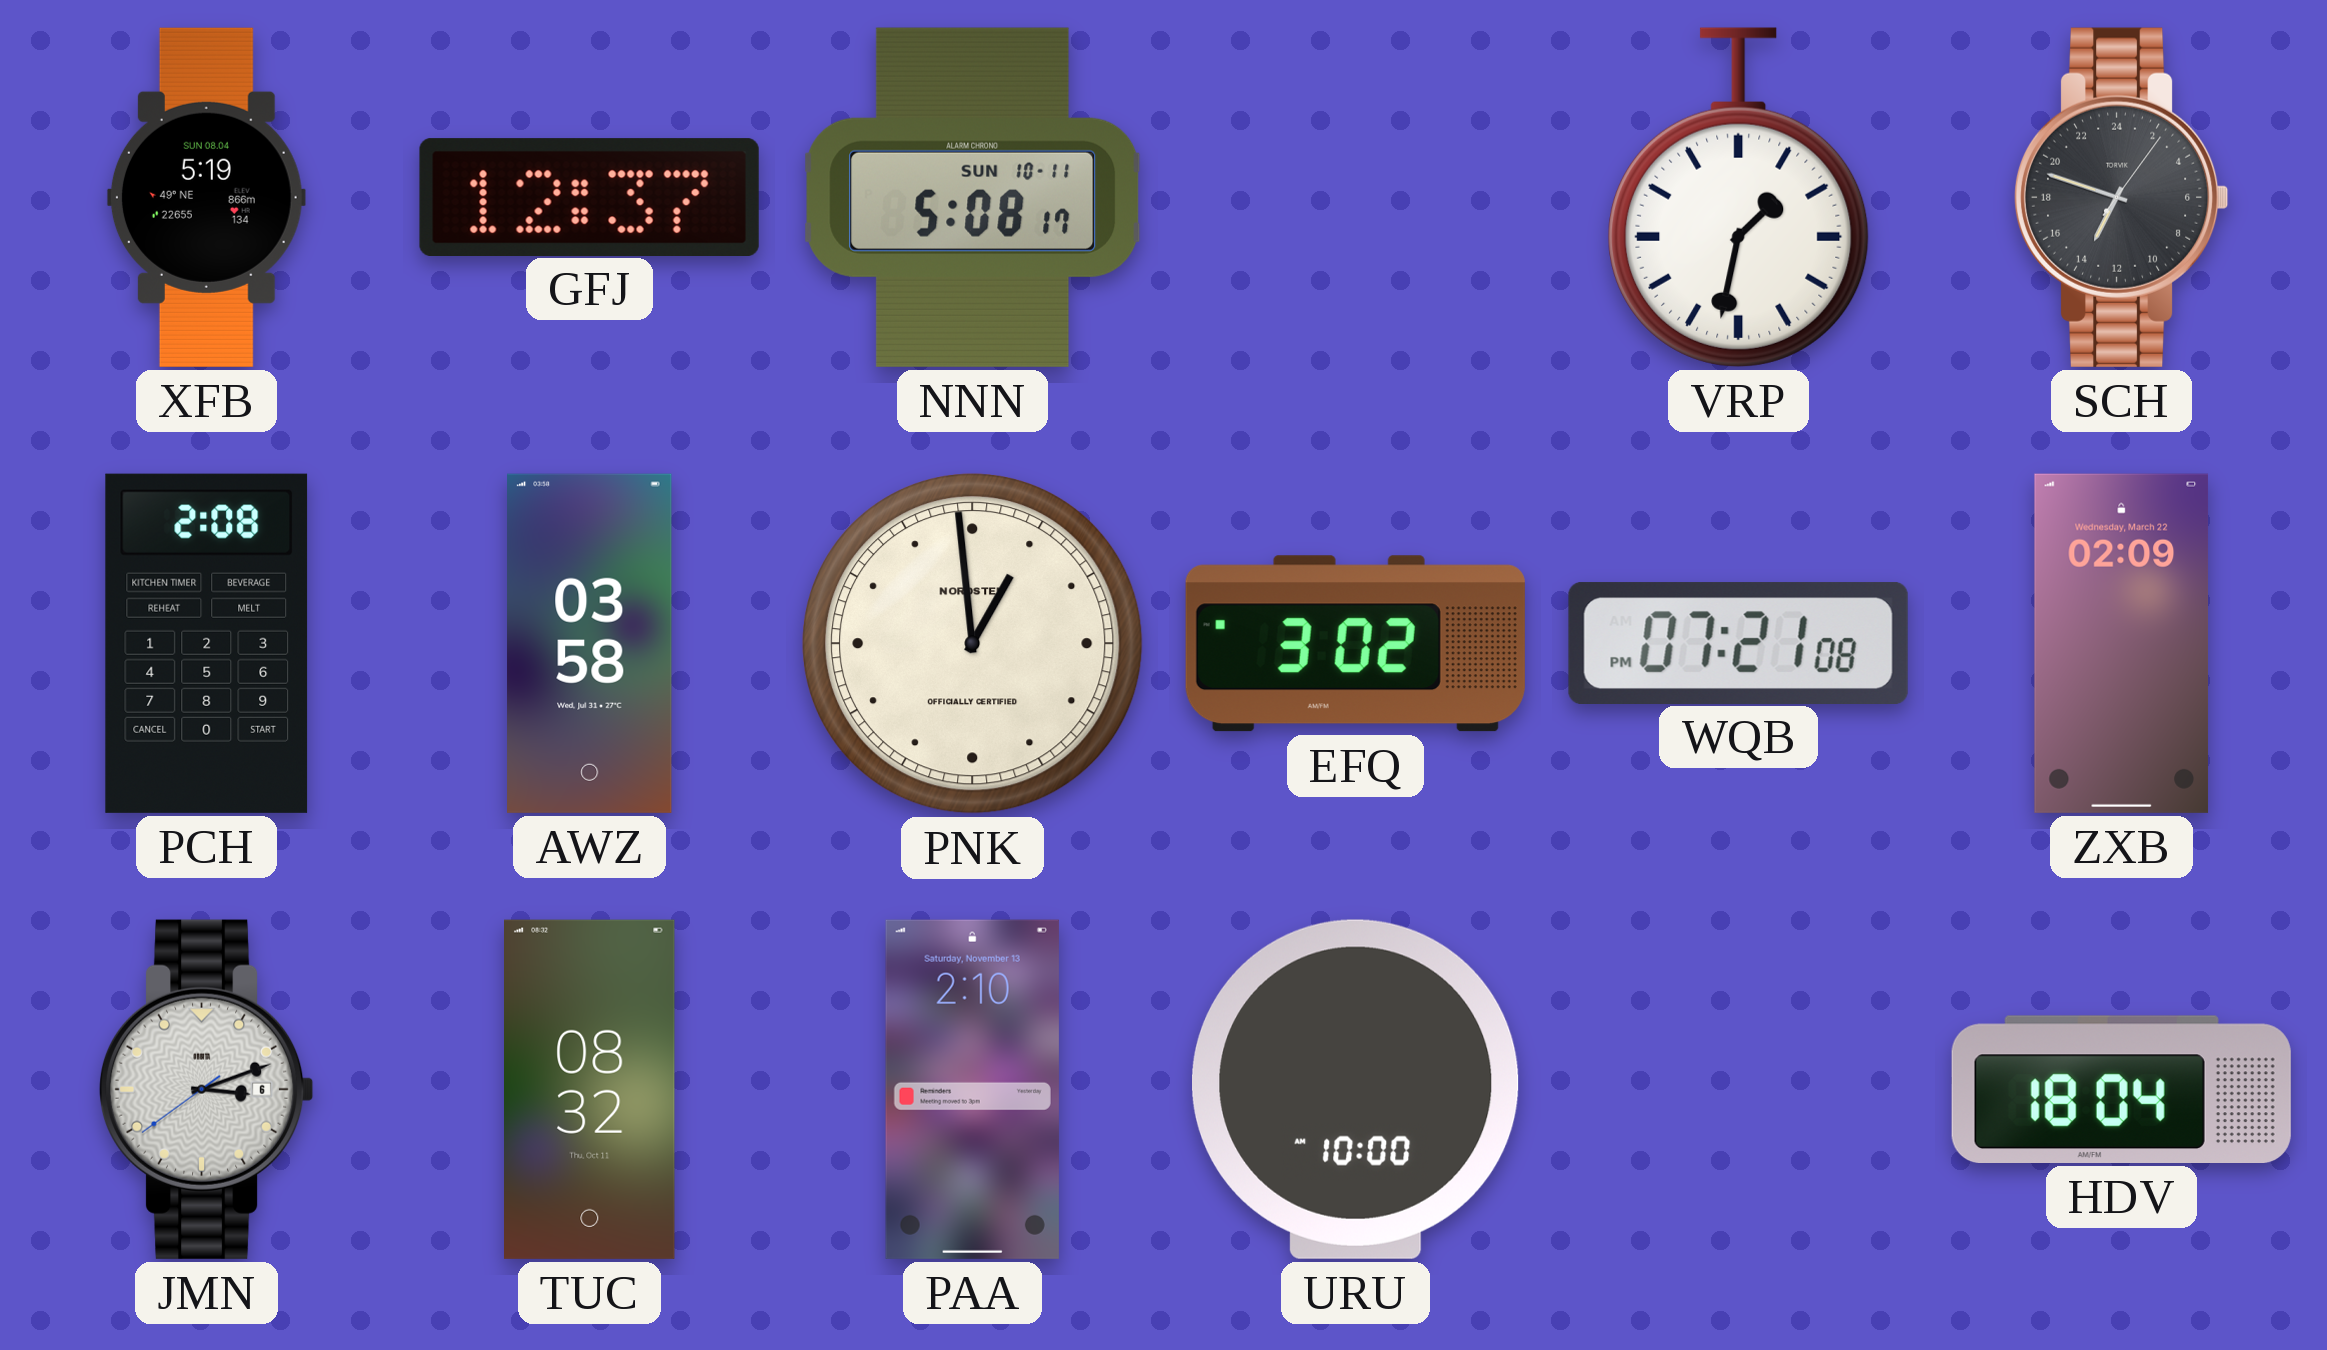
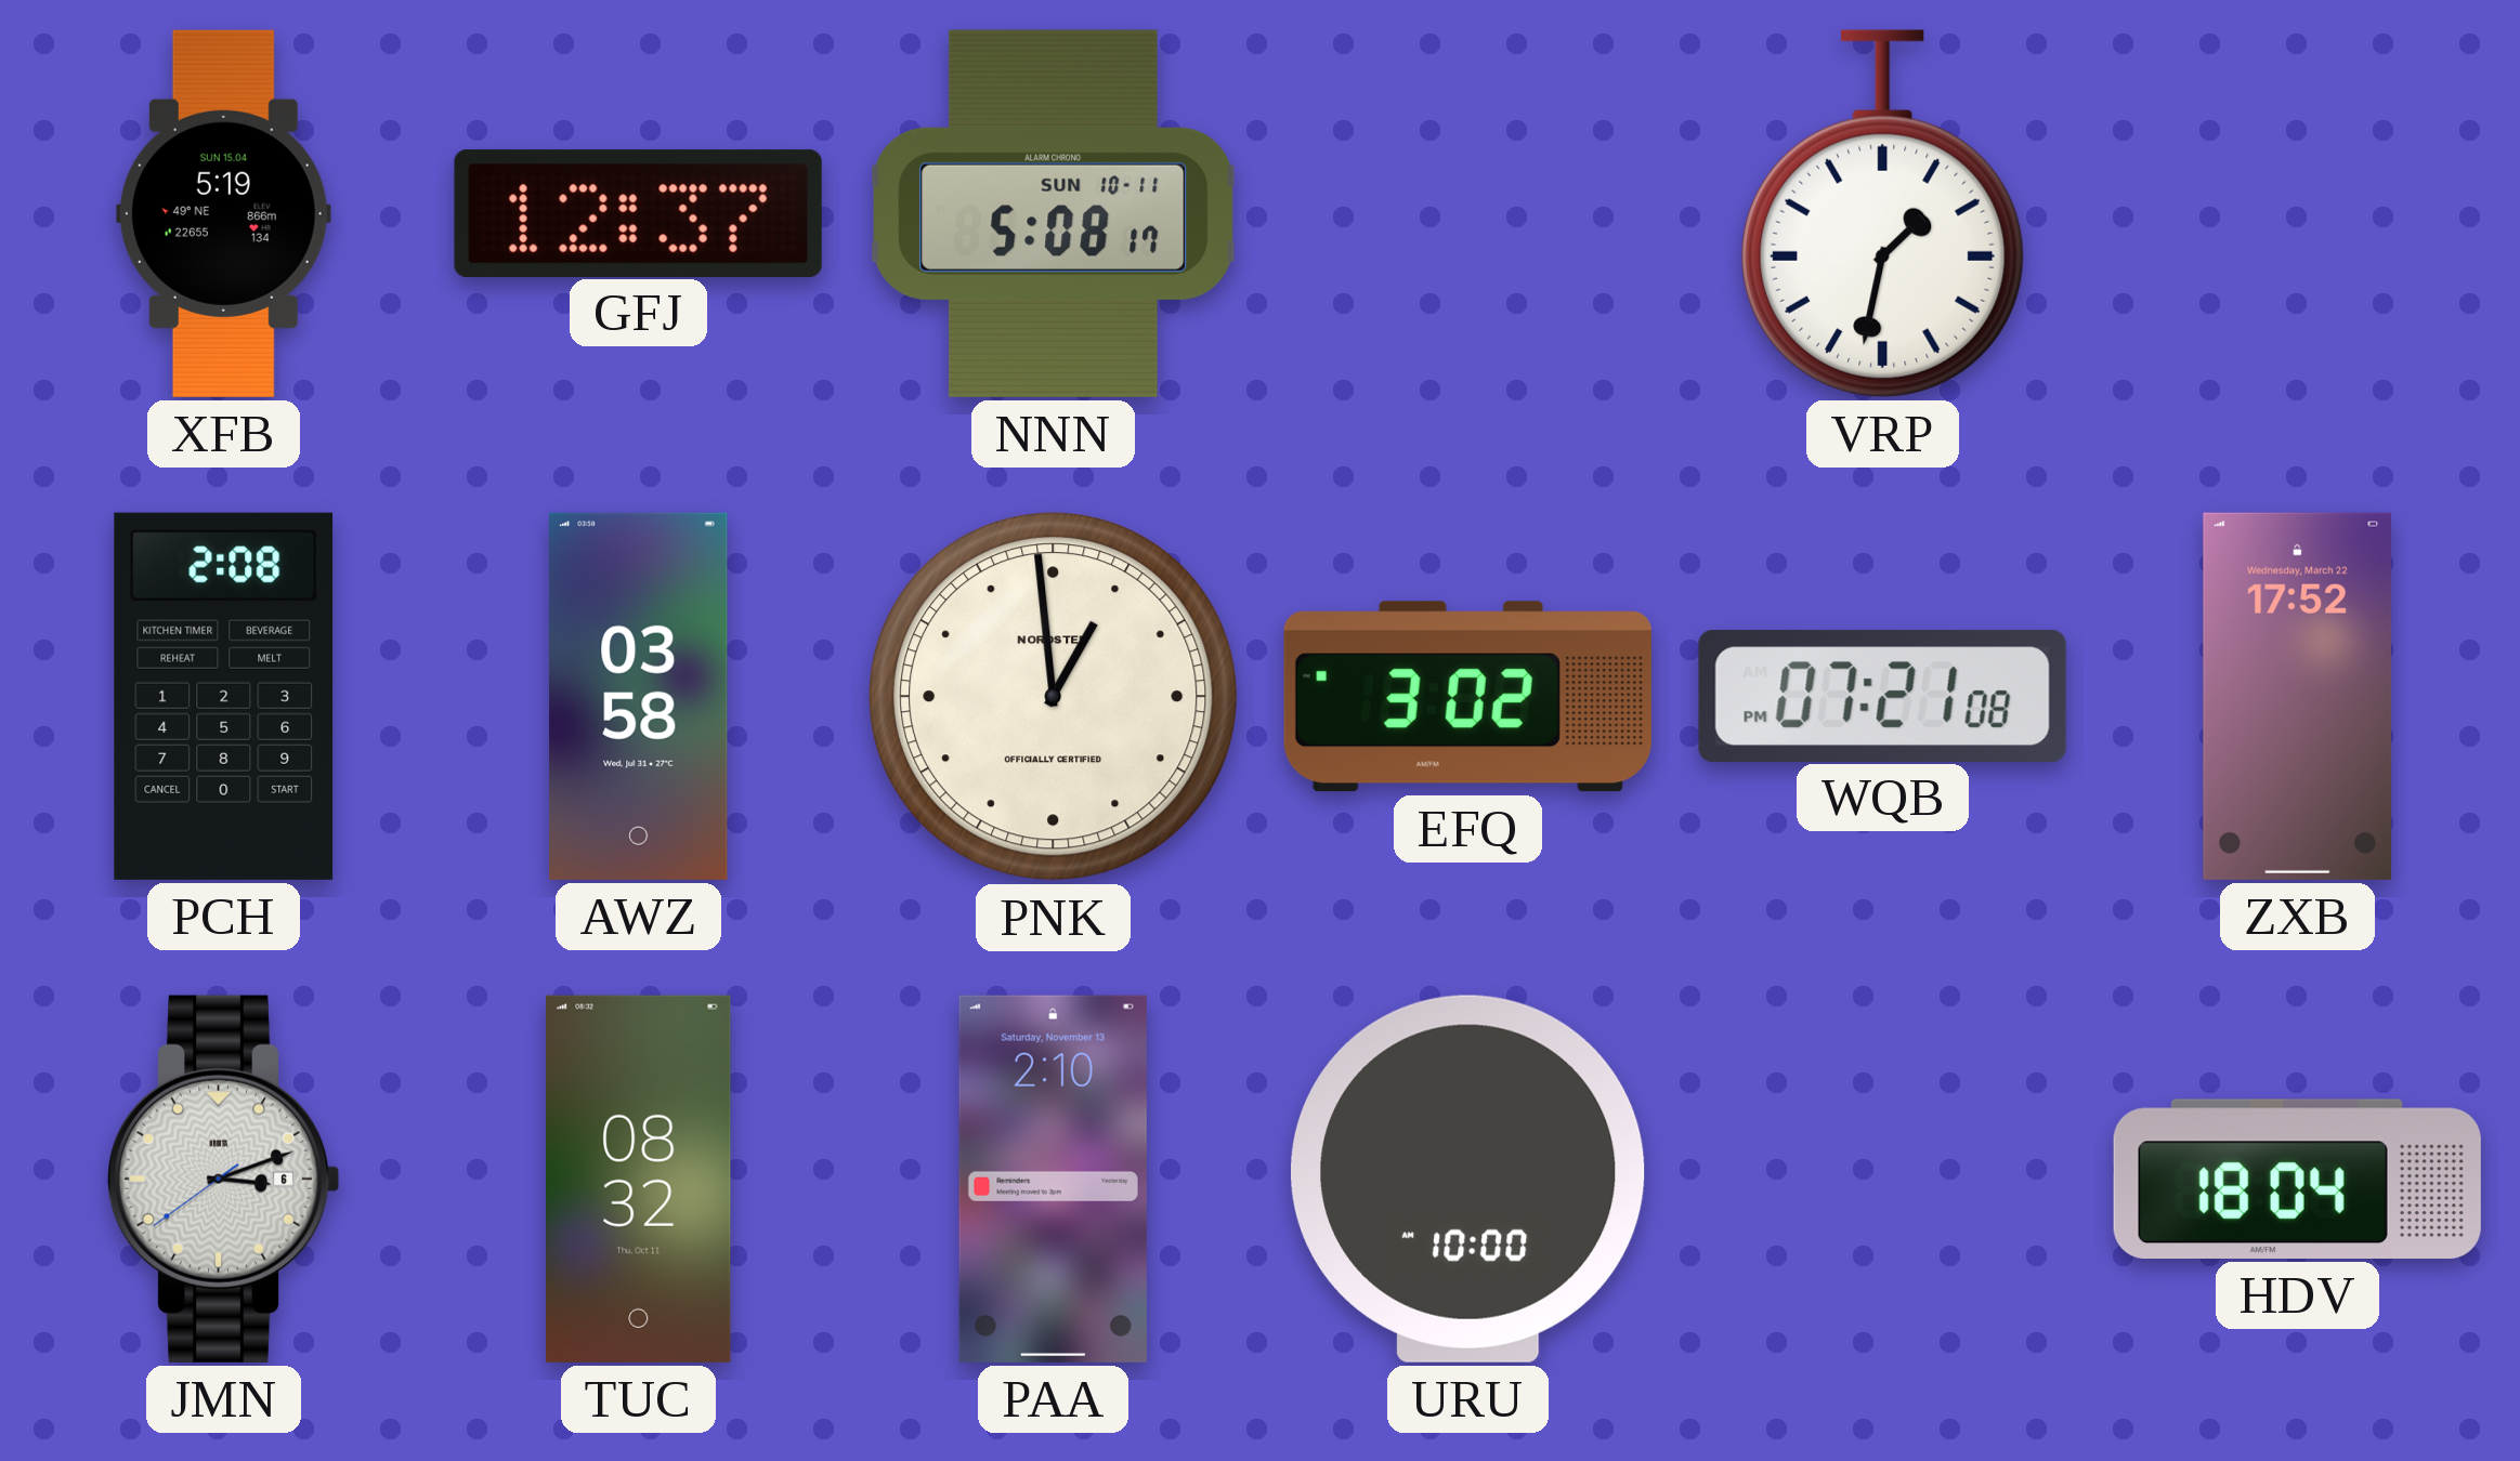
XFB date: SUN 08.04 -> SUN 15.04
SCH: 13:48 -> none
ZXB: 02:09 -> 17:52
